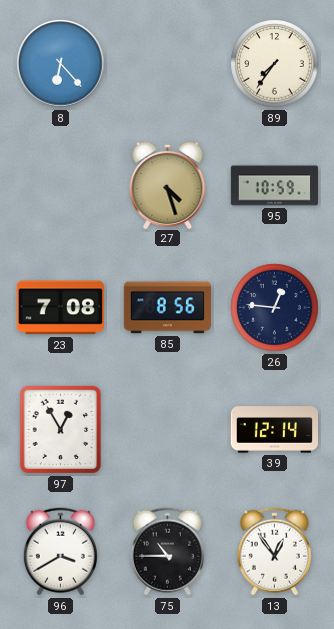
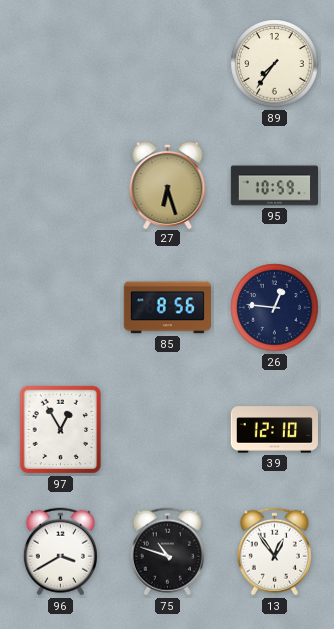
8: 6:23 -> none
27: 4:27 -> 6:27
23: 7:08 -> none
39: 12:14 -> 12:10
75: 10:45 -> 10:48
